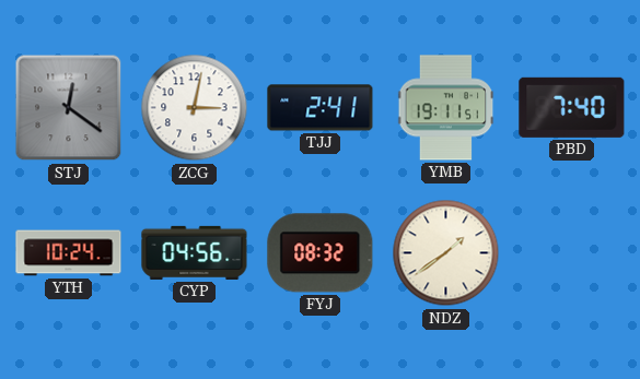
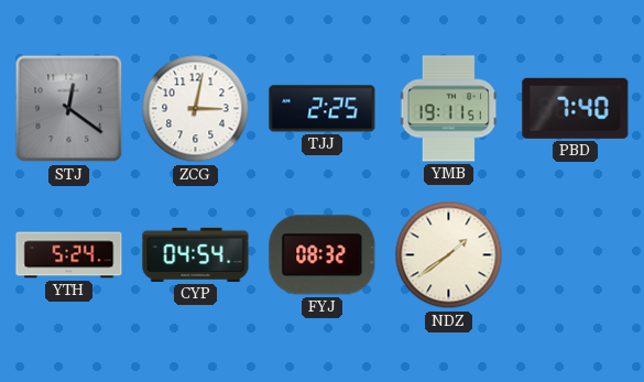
TJJ: 2:41 -> 2:25
YTH: 10:24 -> 5:24
CYP: 04:56 -> 04:54
